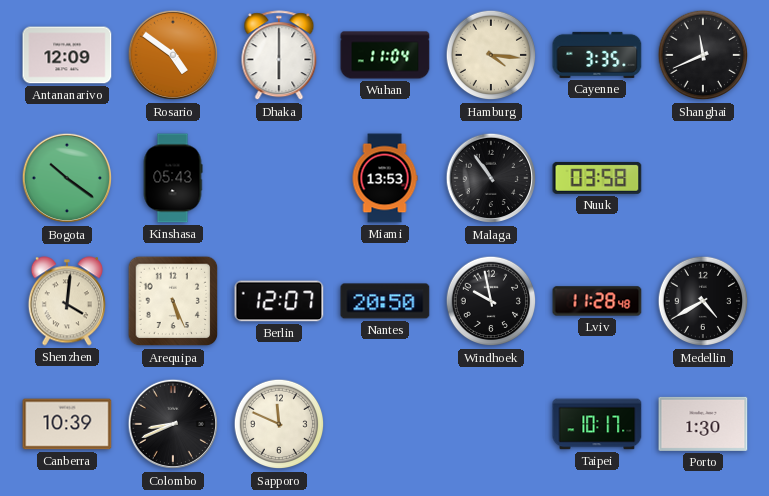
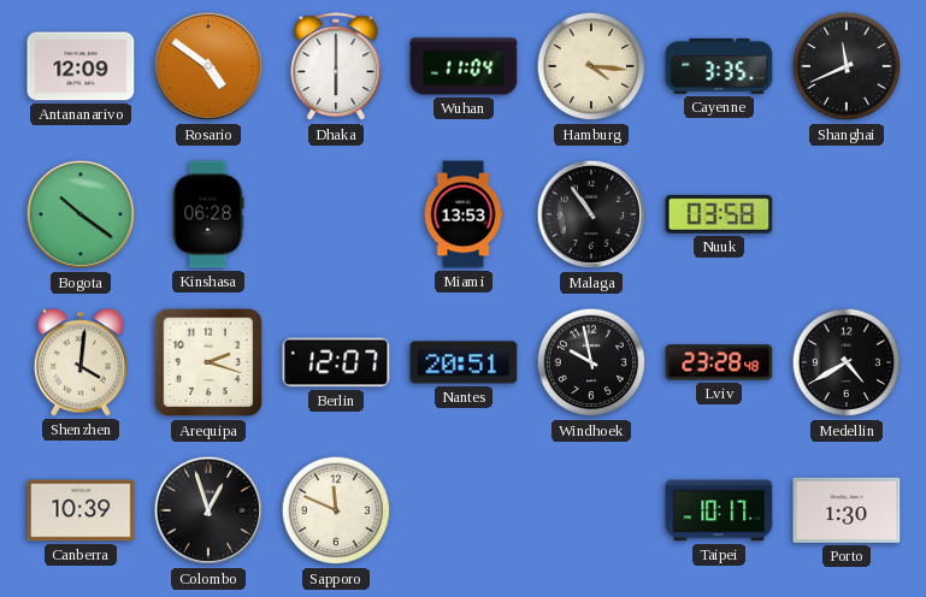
Kinshasa: 05:43 -> 06:28
Arequipa: 5:26 -> 2:18
Nantes: 20:50 -> 20:51
Lviv: 11:28 -> 23:28
Colombo: 8:41 -> 12:57
